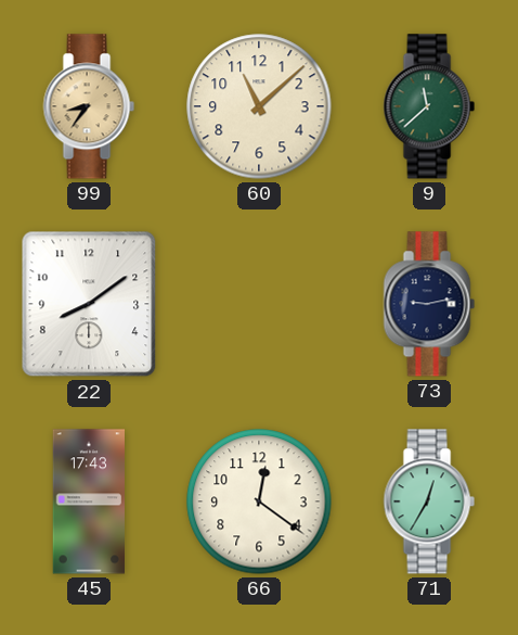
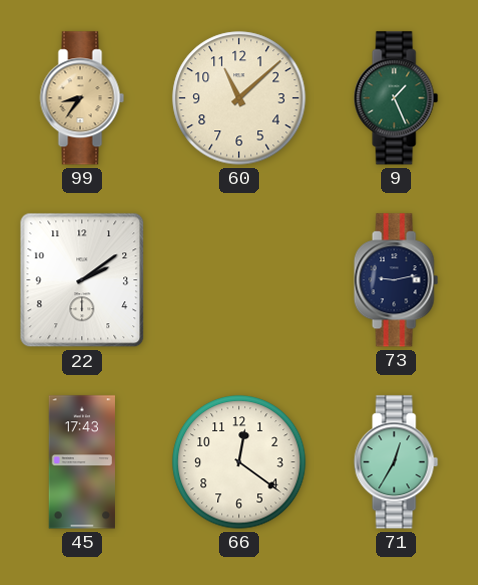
9: 11:38 -> 1:26
22: 8:09 -> 2:09
